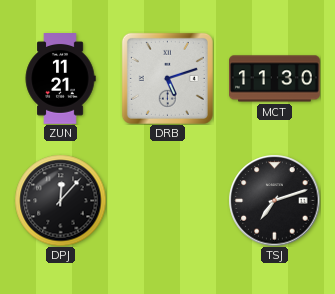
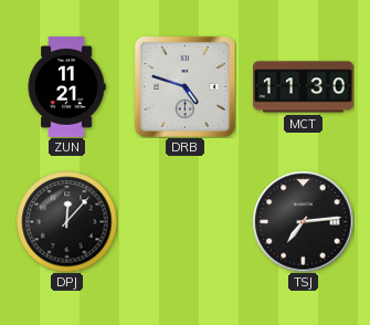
DRB: 5:12 -> 4:48
TSJ: 7:12 -> 7:14
